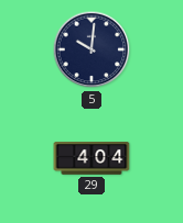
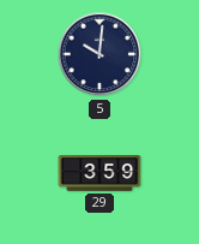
29: 4:04 -> 3:59
